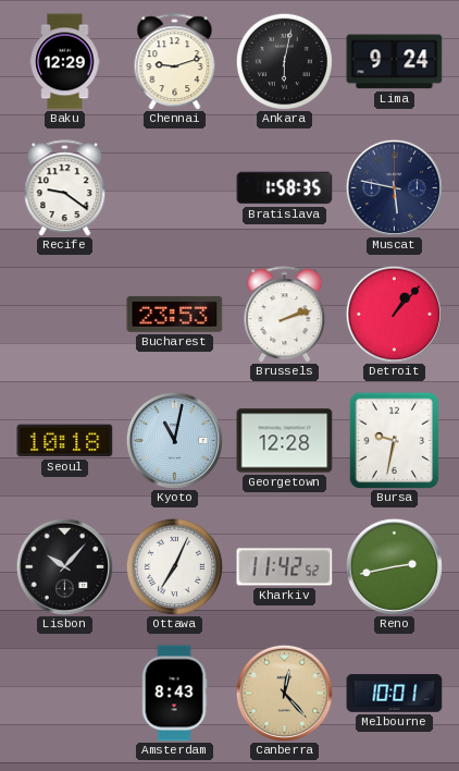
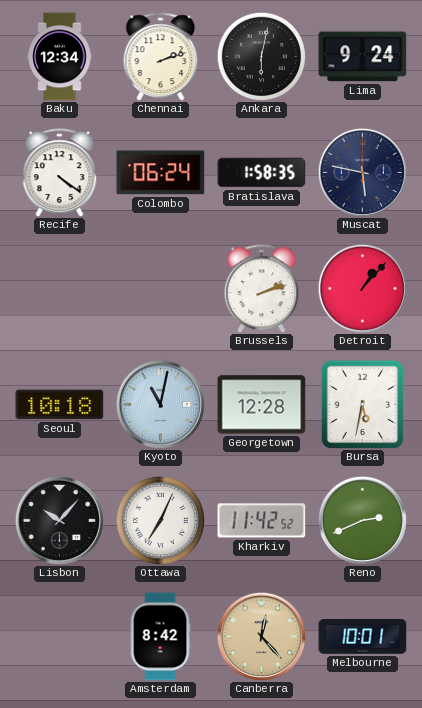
Baku: 12:29 -> 12:34
Chennai: 9:12 -> 2:12
Recife: 9:21 -> 4:21
Colombo: none -> 06:24
Bucharest: 23:53 -> none
Bursa: 9:32 -> 5:32
Reno: 2:43 -> 2:41
Amsterdam: 8:43 -> 8:42
